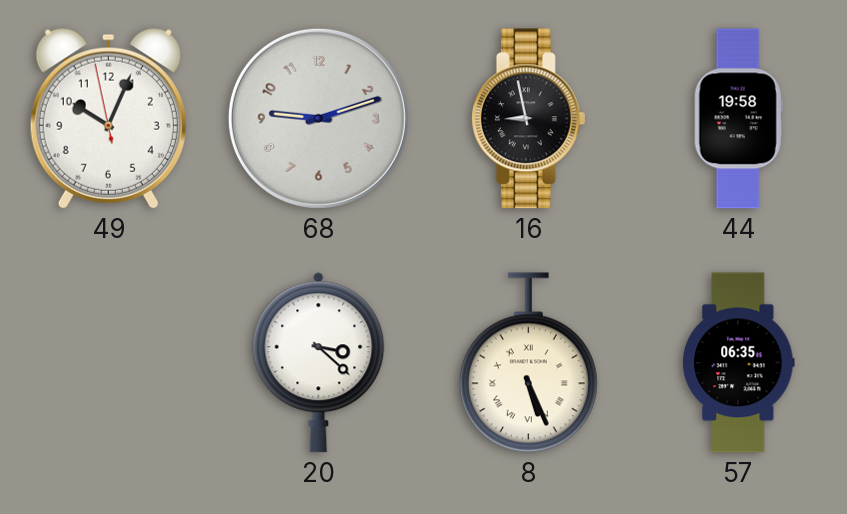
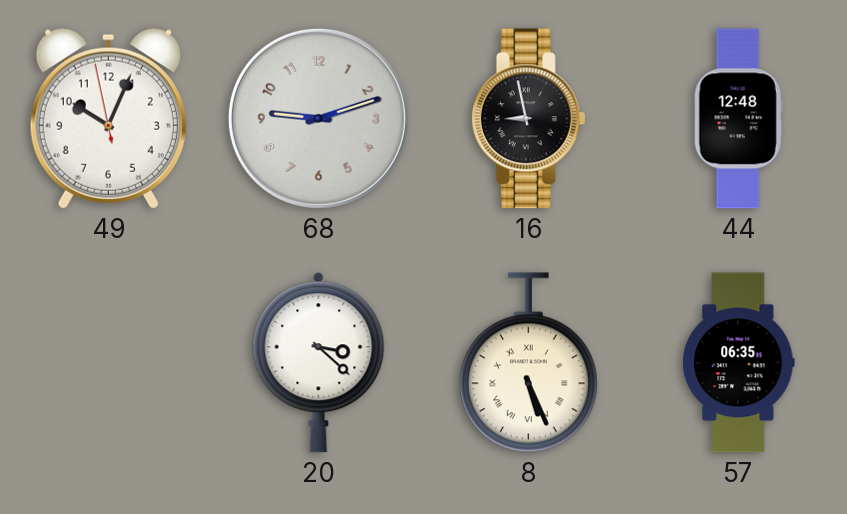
44: 19:58 -> 12:48
